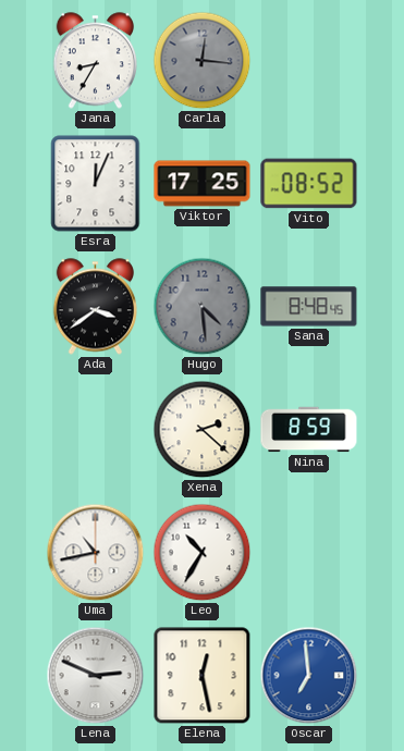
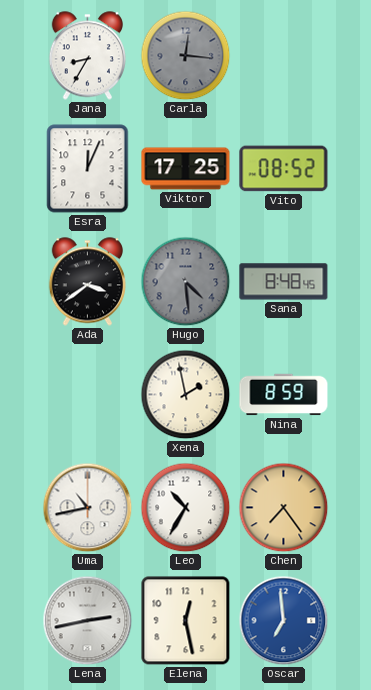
Xena: 2:22 -> 1:58
Chen: none -> 7:24
Lena: 2:49 -> 2:43
